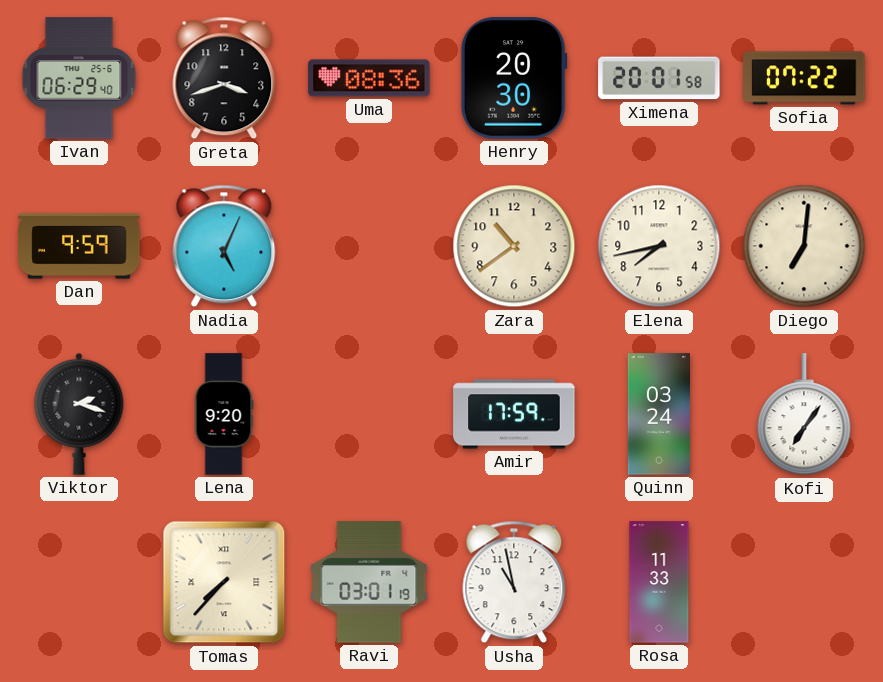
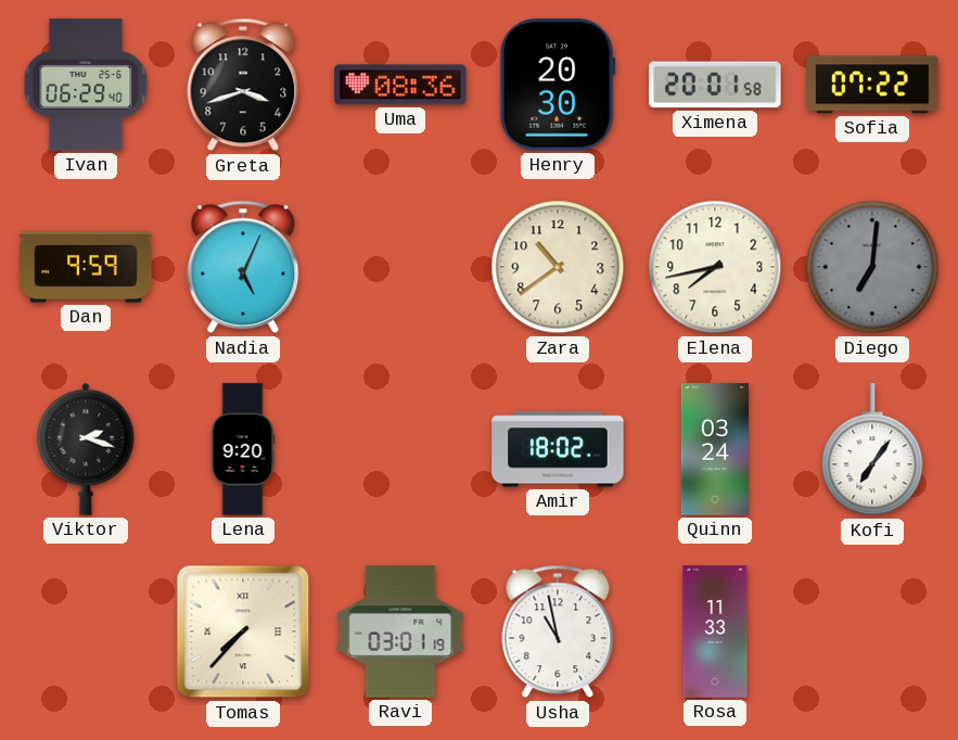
Diego dial: cream -> grey
Amir: 17:59 -> 18:02
